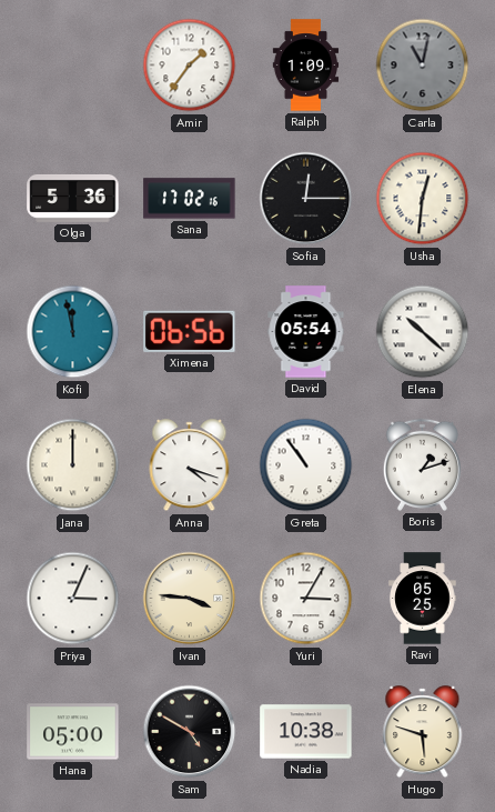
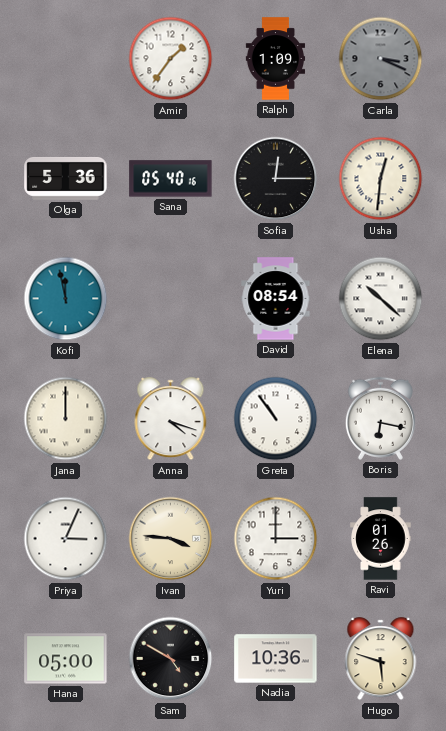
Carla: 11:02 -> 3:19
Sana: 17:02 -> 05:40
Ximena: 06:56 -> none
David: 05:54 -> 08:54
Boris: 1:12 -> 6:17
Yuri: 3:05 -> 3:00
Ravi: 05:25 -> 01:26
Nadia: 10:38 -> 10:36
